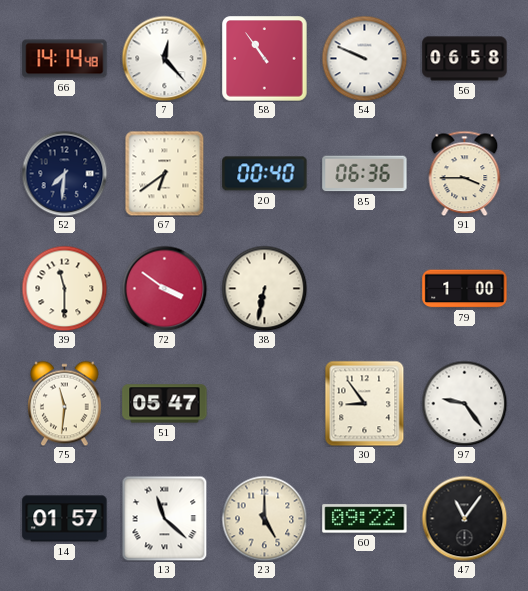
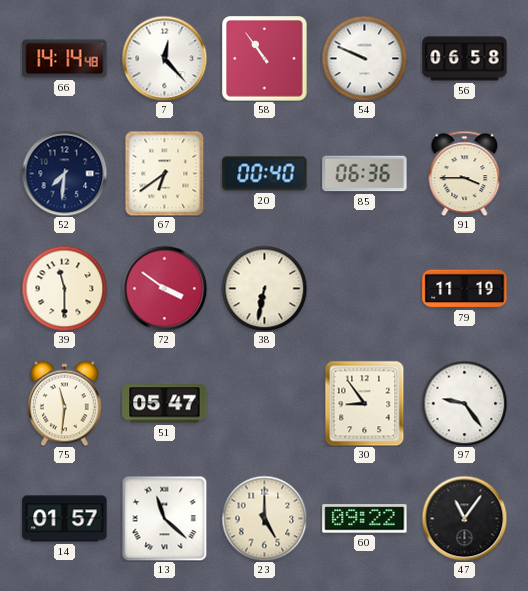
79: 1:00 -> 11:19
